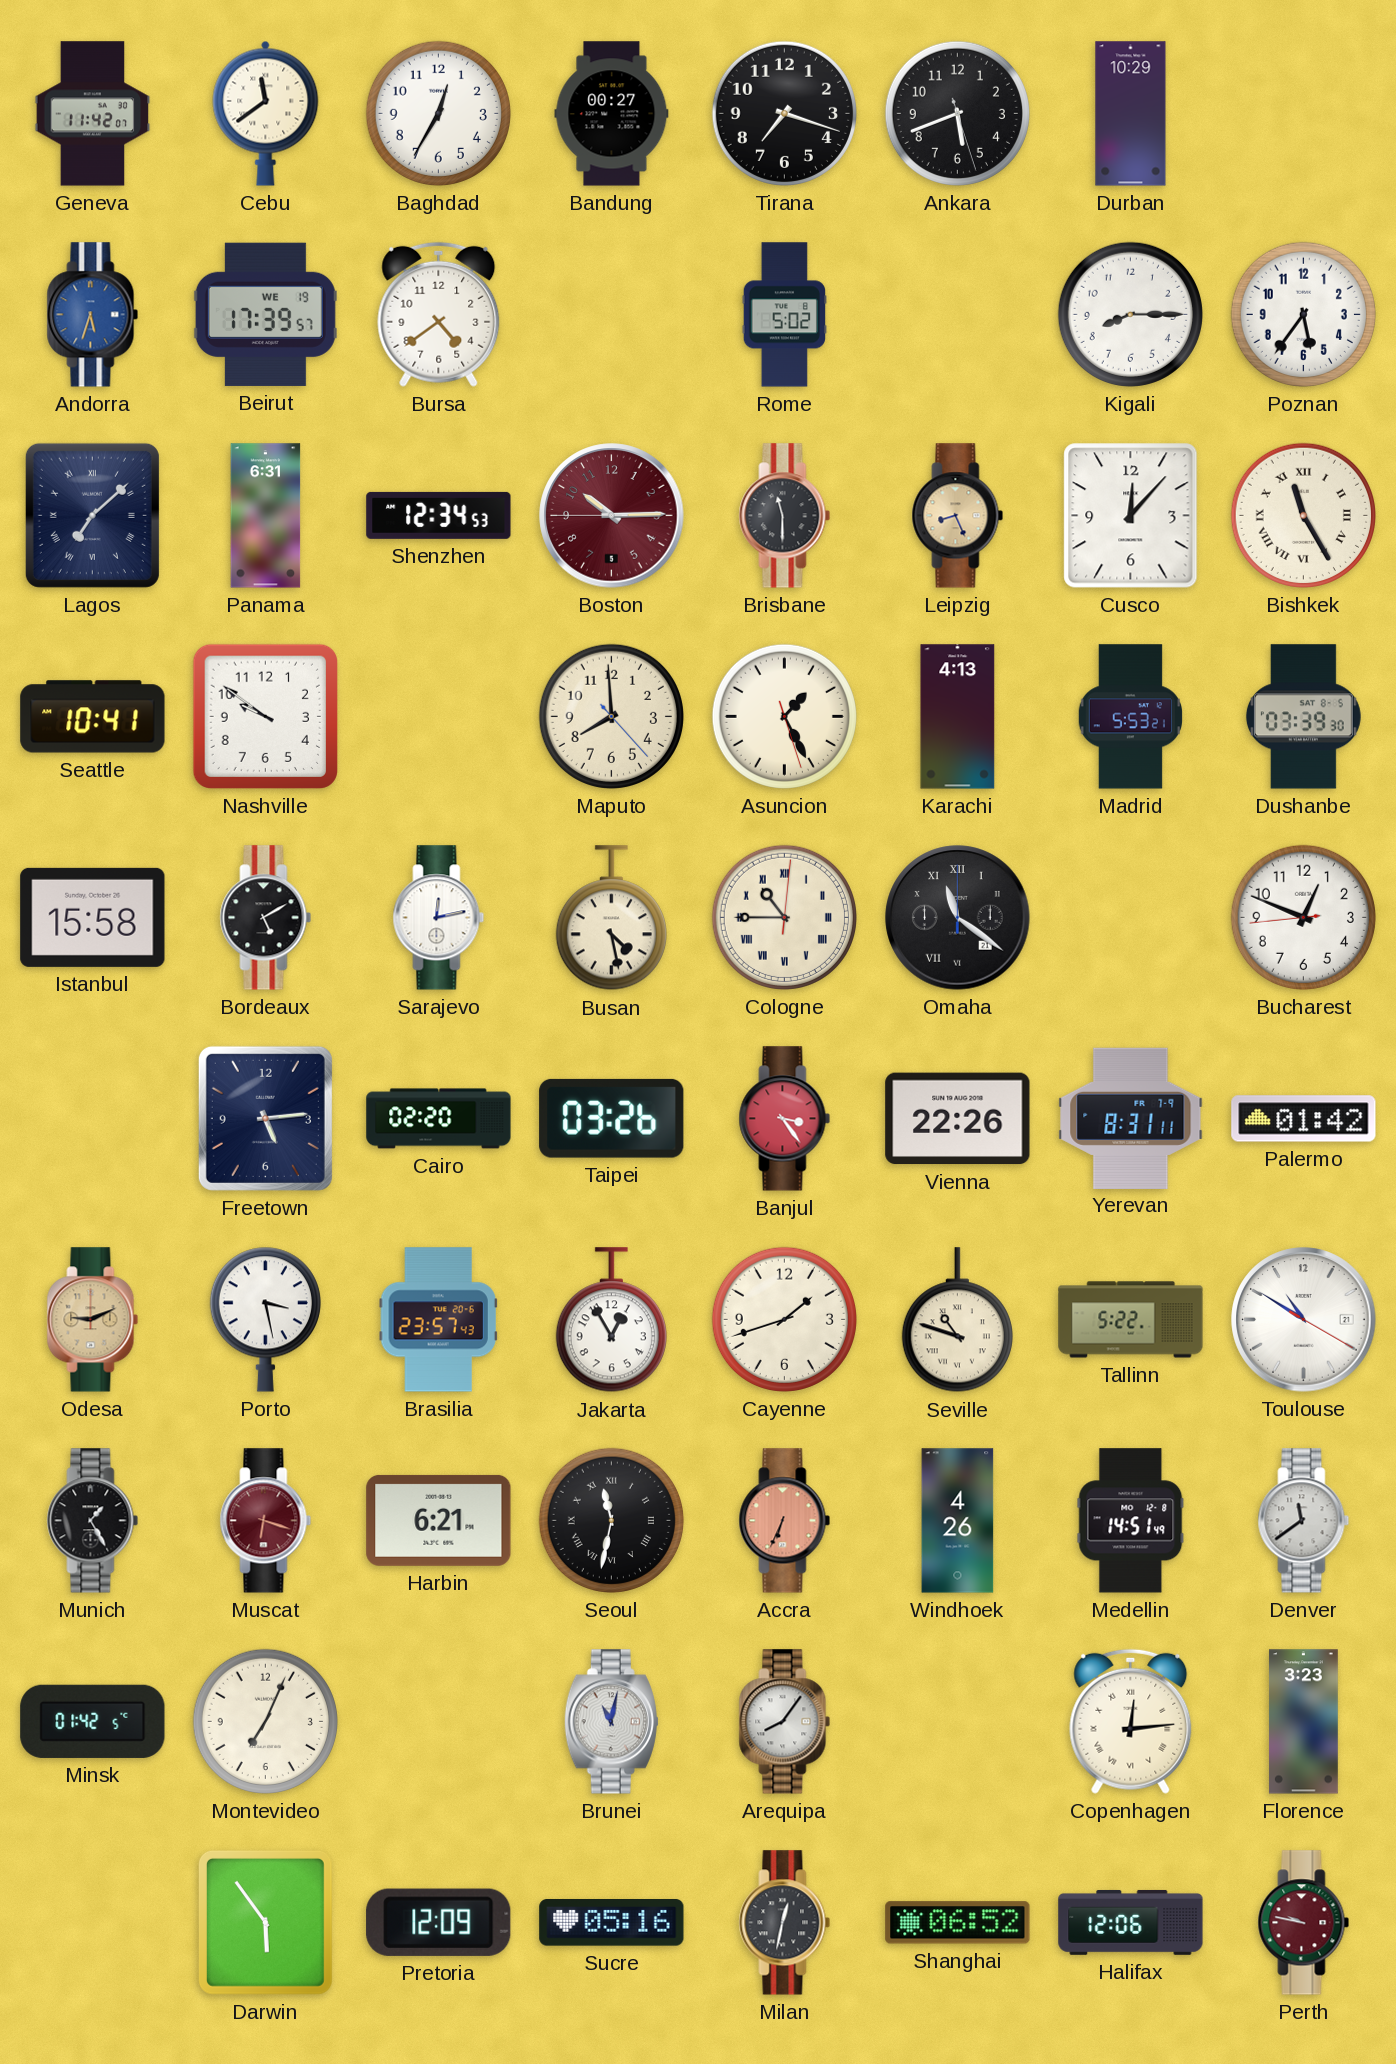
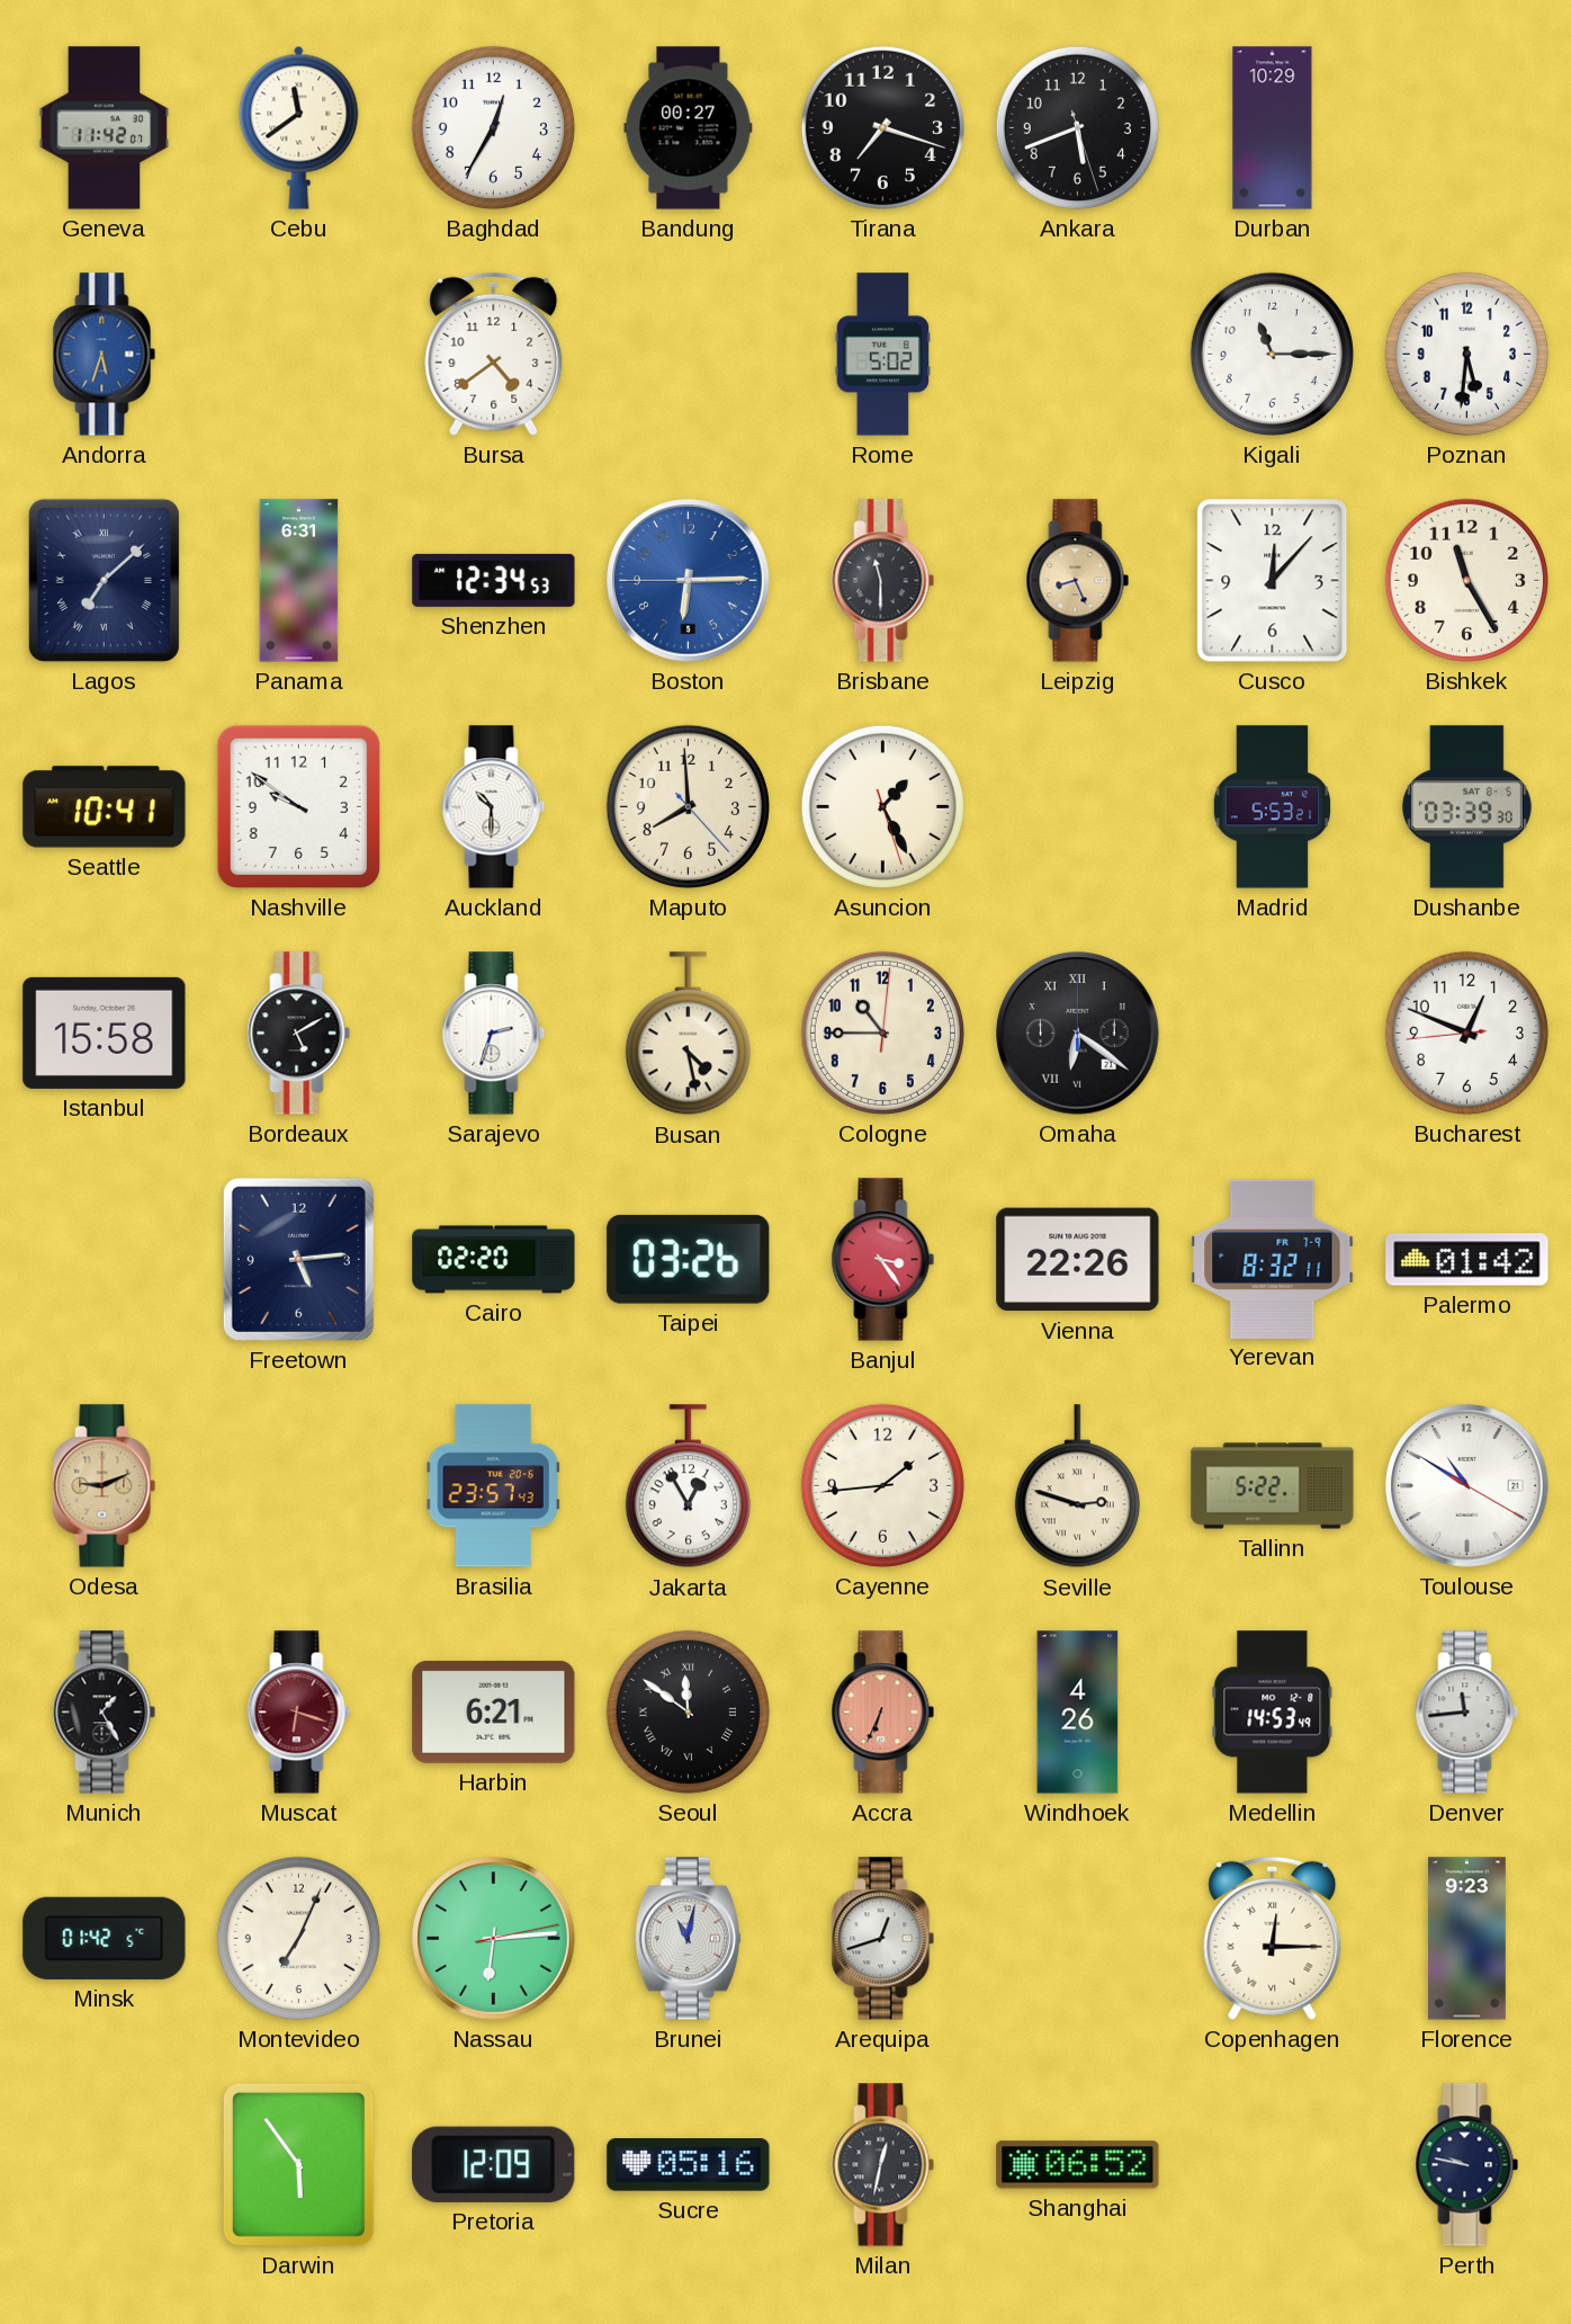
Beirut: 17:39 -> none
Kigali: 8:15 -> 11:15
Poznan: 5:36 -> 5:31
Boston: 10:14 -> 6:14
Boston dial: burgundy -> blue
Bishkek numerals: Roman -> Arabic
Auckland: none -> 10:30
Karachi: 4:13 -> none
Sarajevo: 12:13 -> 2:33
Cologne numerals: Roman -> Arabic
Omaha: 11:21 -> 6:21
Yerevan: 8:31 -> 8:32
Porto: 3:28 -> none
Cayenne: 1:42 -> 1:44
Seville: 10:48 -> 2:48
Seoul: 11:32 -> 11:51
Medellin: 14:51 -> 14:53
Denver: 11:39 -> 11:44
Nassau: none -> 6:14
Arequipa: 8:06 -> 12:42
Copenhagen: 12:14 -> 12:15
Florence: 3:23 -> 9:23
Halifax: 12:06 -> none
Perth dial: burgundy -> navy
